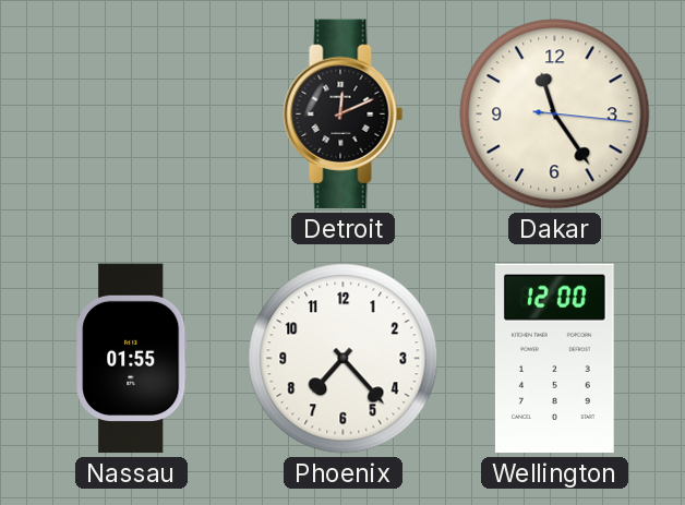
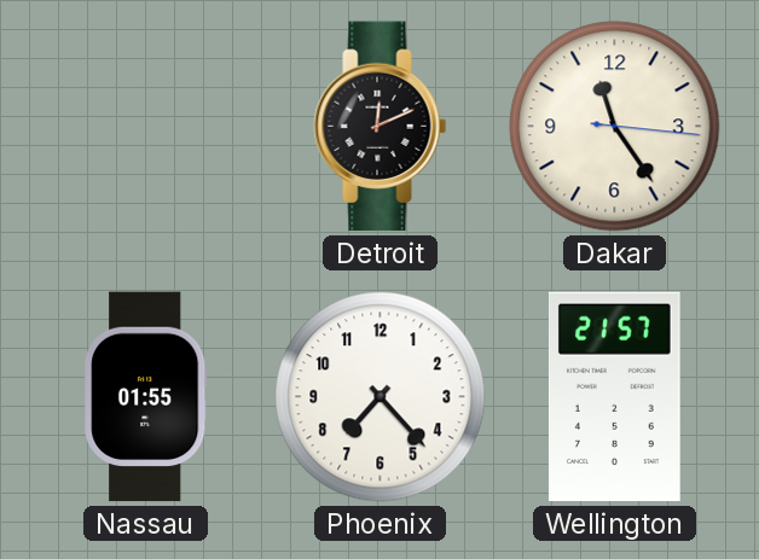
Wellington: 12:00 -> 21:57
